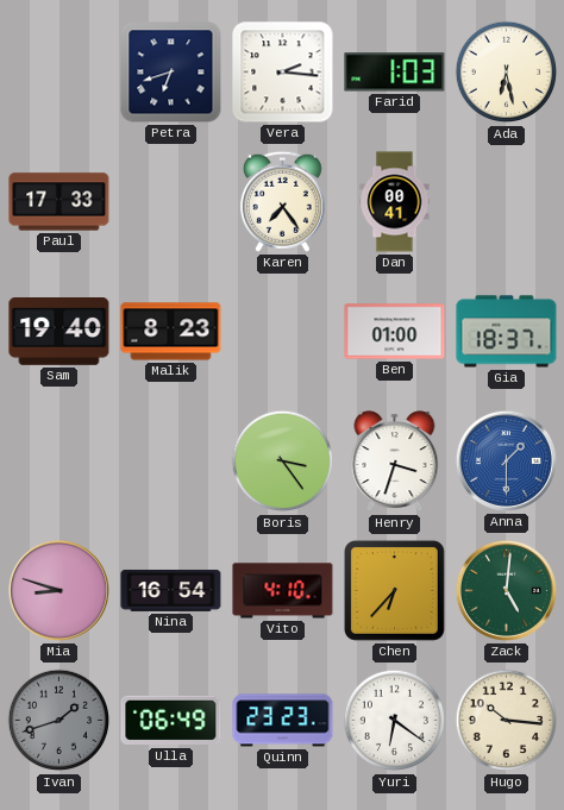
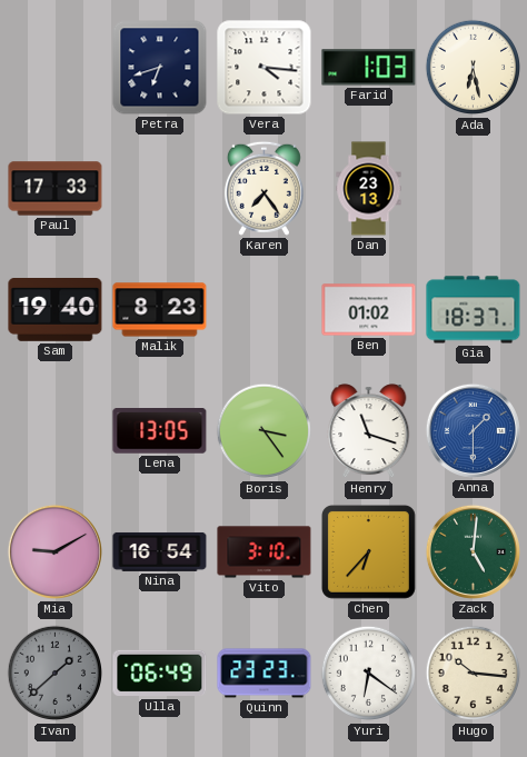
Vera: 2:16 -> 4:16
Dan: 00:41 -> 23:13
Ben: 01:00 -> 01:02
Lena: none -> 13:05
Henry: 3:33 -> 11:18
Mia: 8:48 -> 9:10
Vito: 4:10 -> 3:10
Ivan: 1:42 -> 1:38
